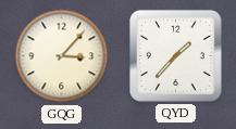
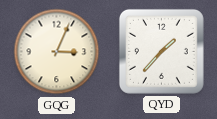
GQG: 3:07 -> 3:04
